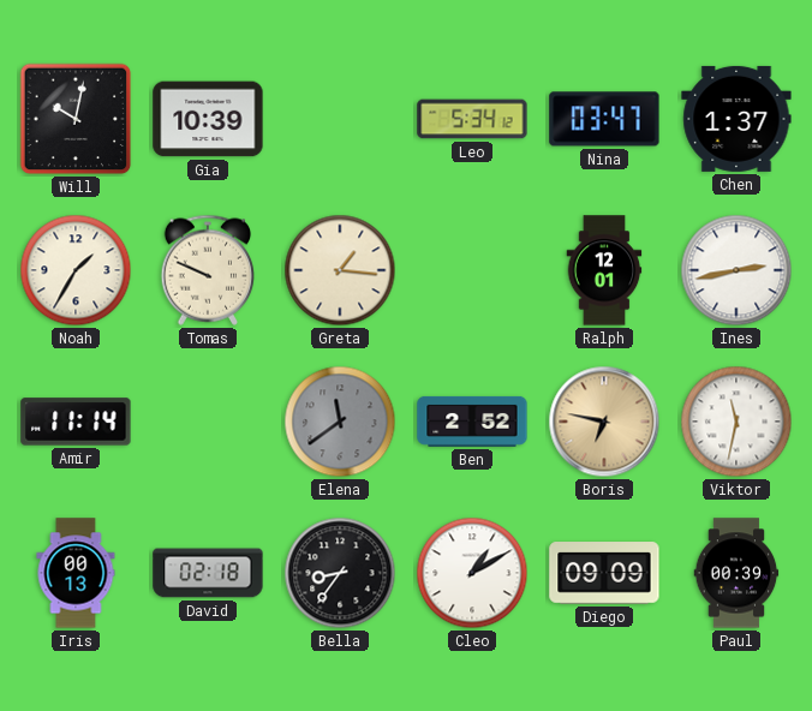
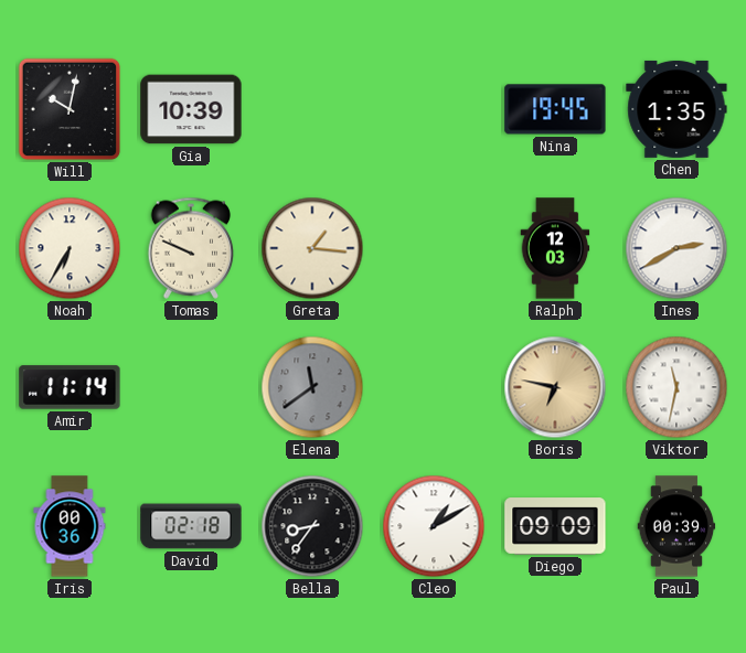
Leo: 5:34 -> none
Nina: 03:47 -> 19:45
Chen: 1:37 -> 1:35
Noah: 1:35 -> 6:35
Ralph: 12:01 -> 12:03
Ines: 2:43 -> 2:40
Ben: 2:52 -> none
Iris: 00:13 -> 00:36
